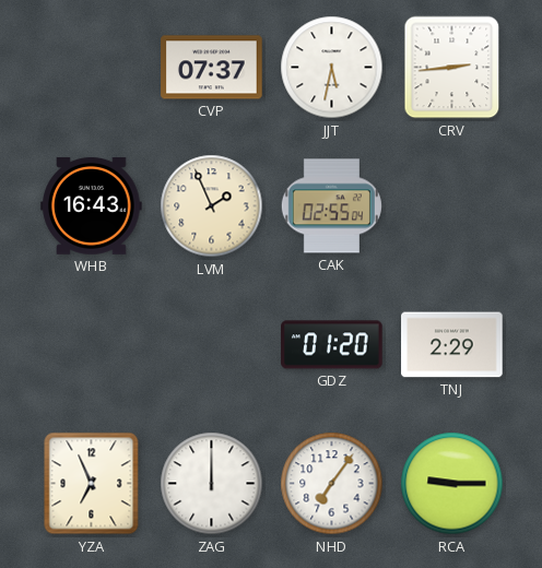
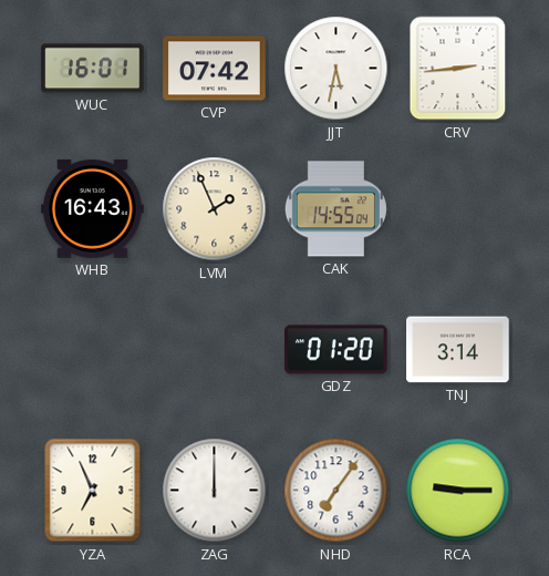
WUC: none -> 16:01
CVP: 07:37 -> 07:42
CAK: 02:55 -> 14:55
TNJ: 2:29 -> 3:14
